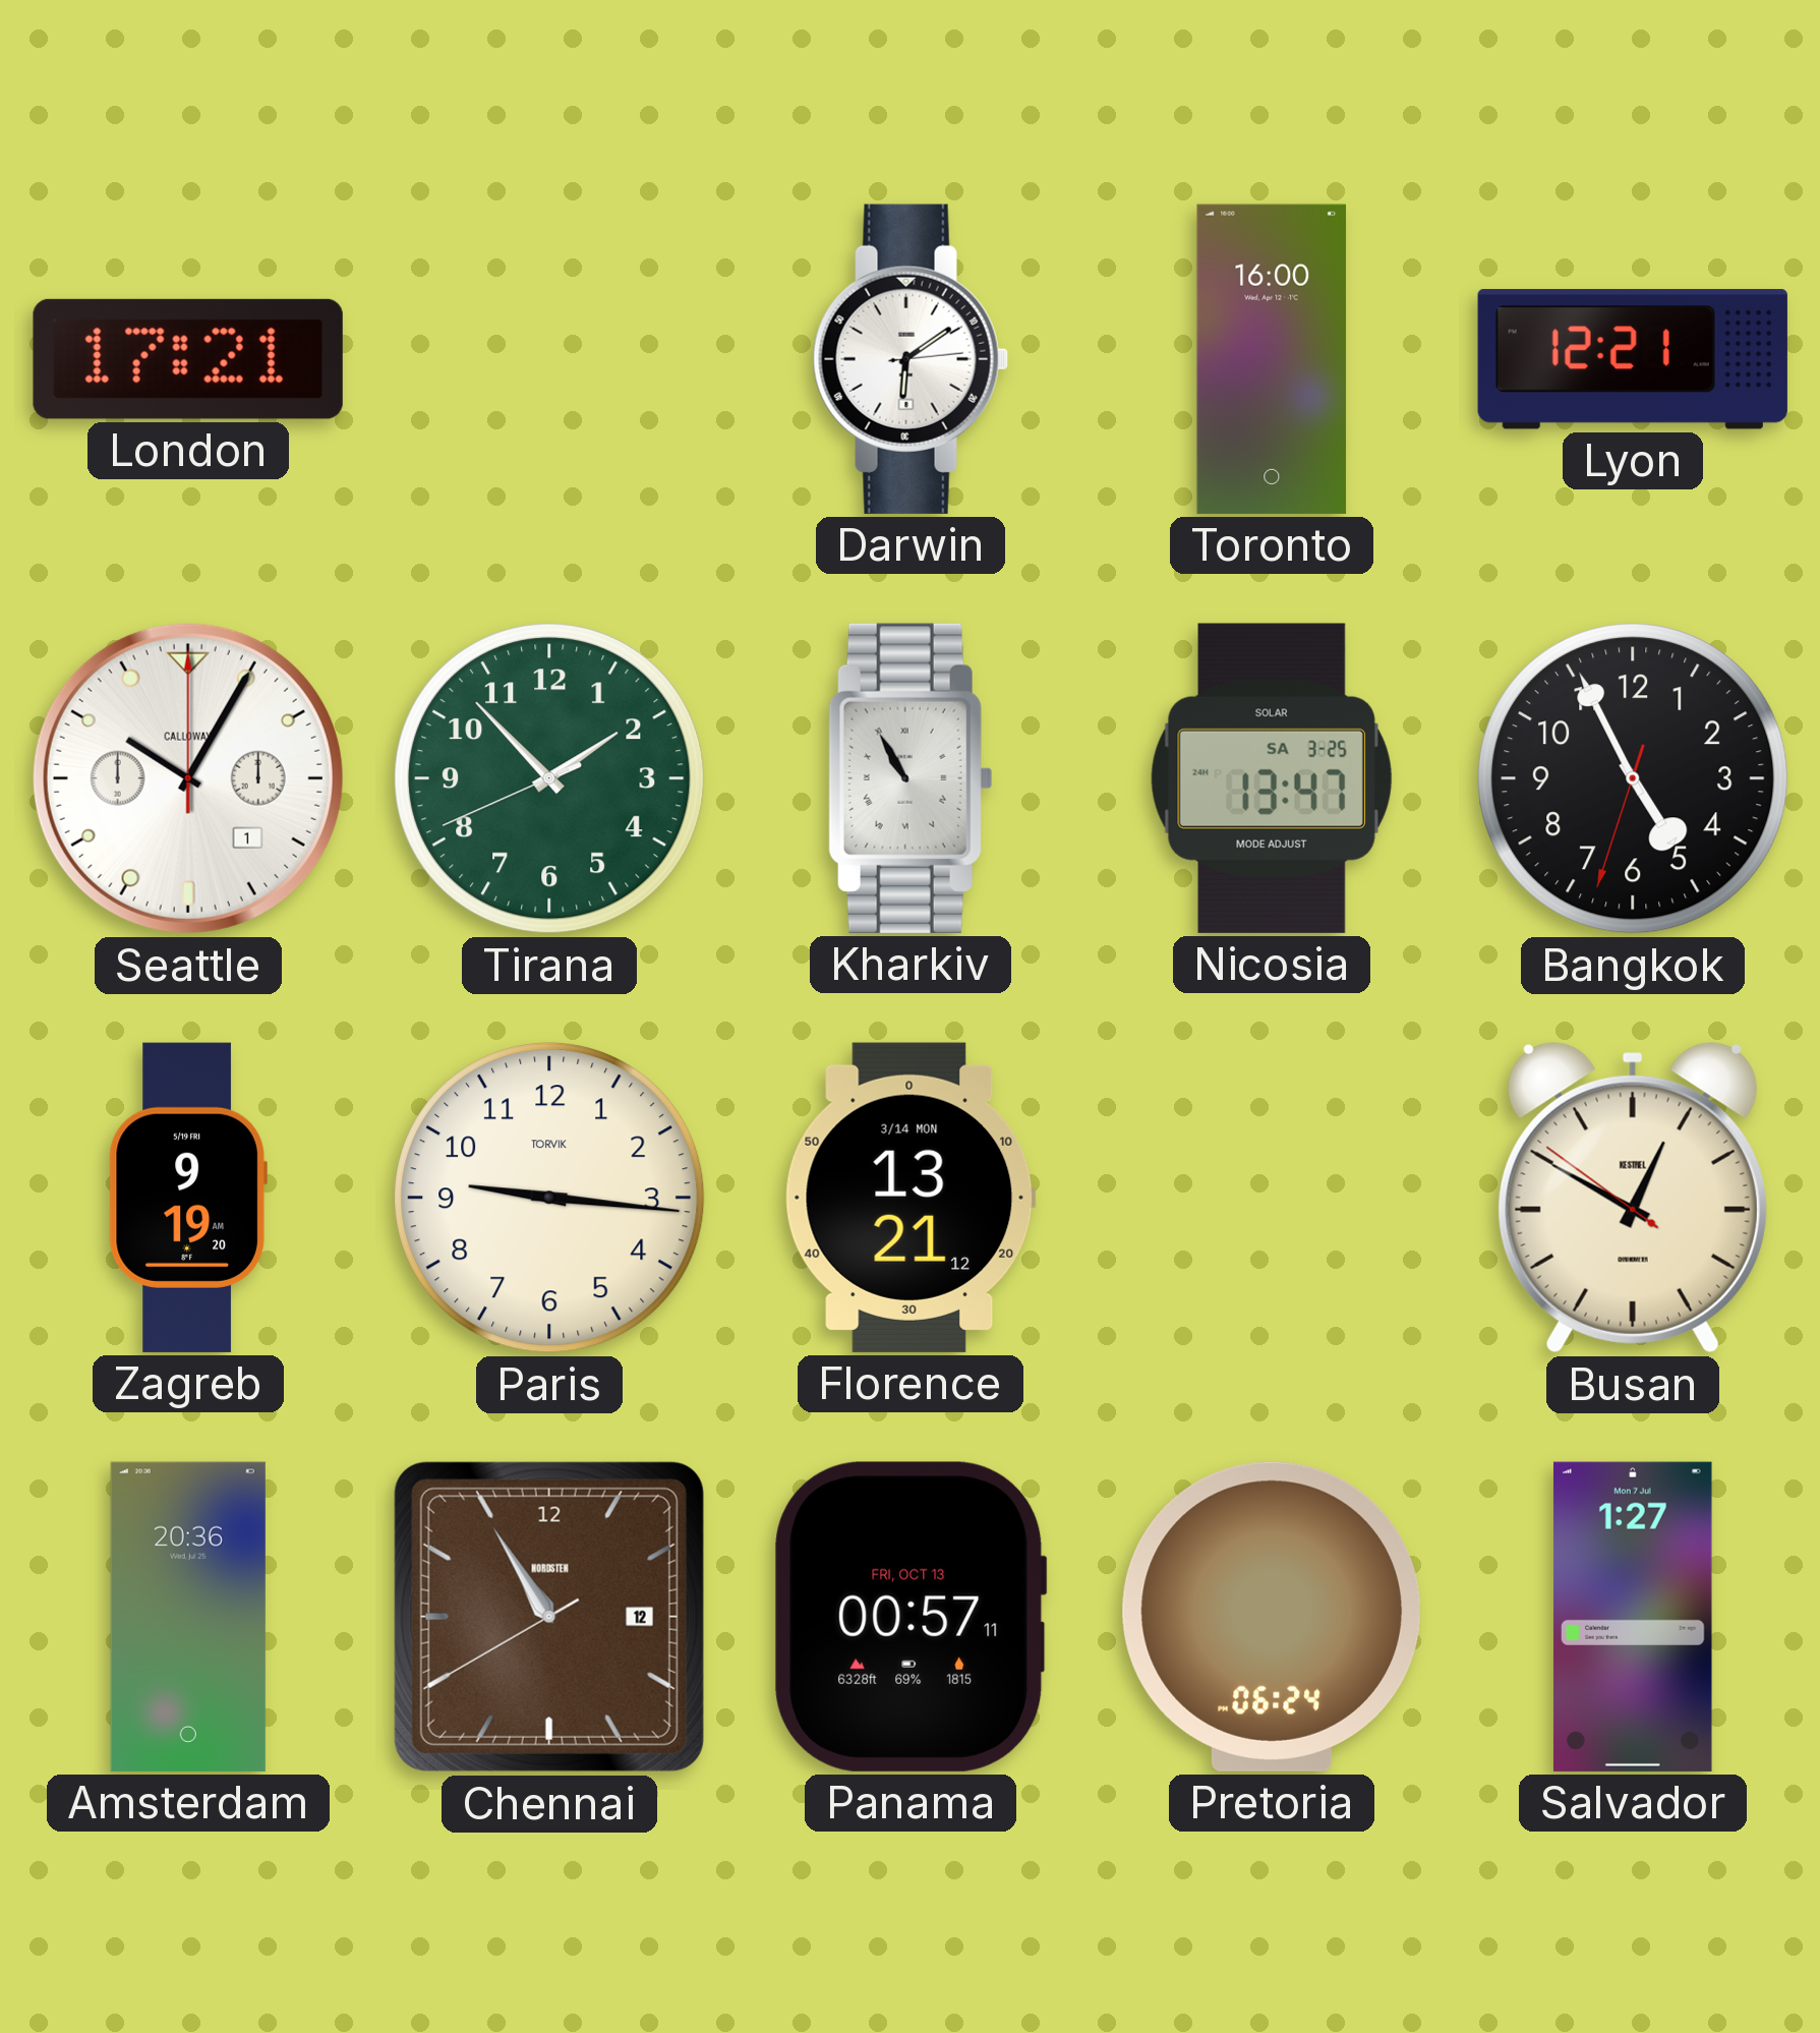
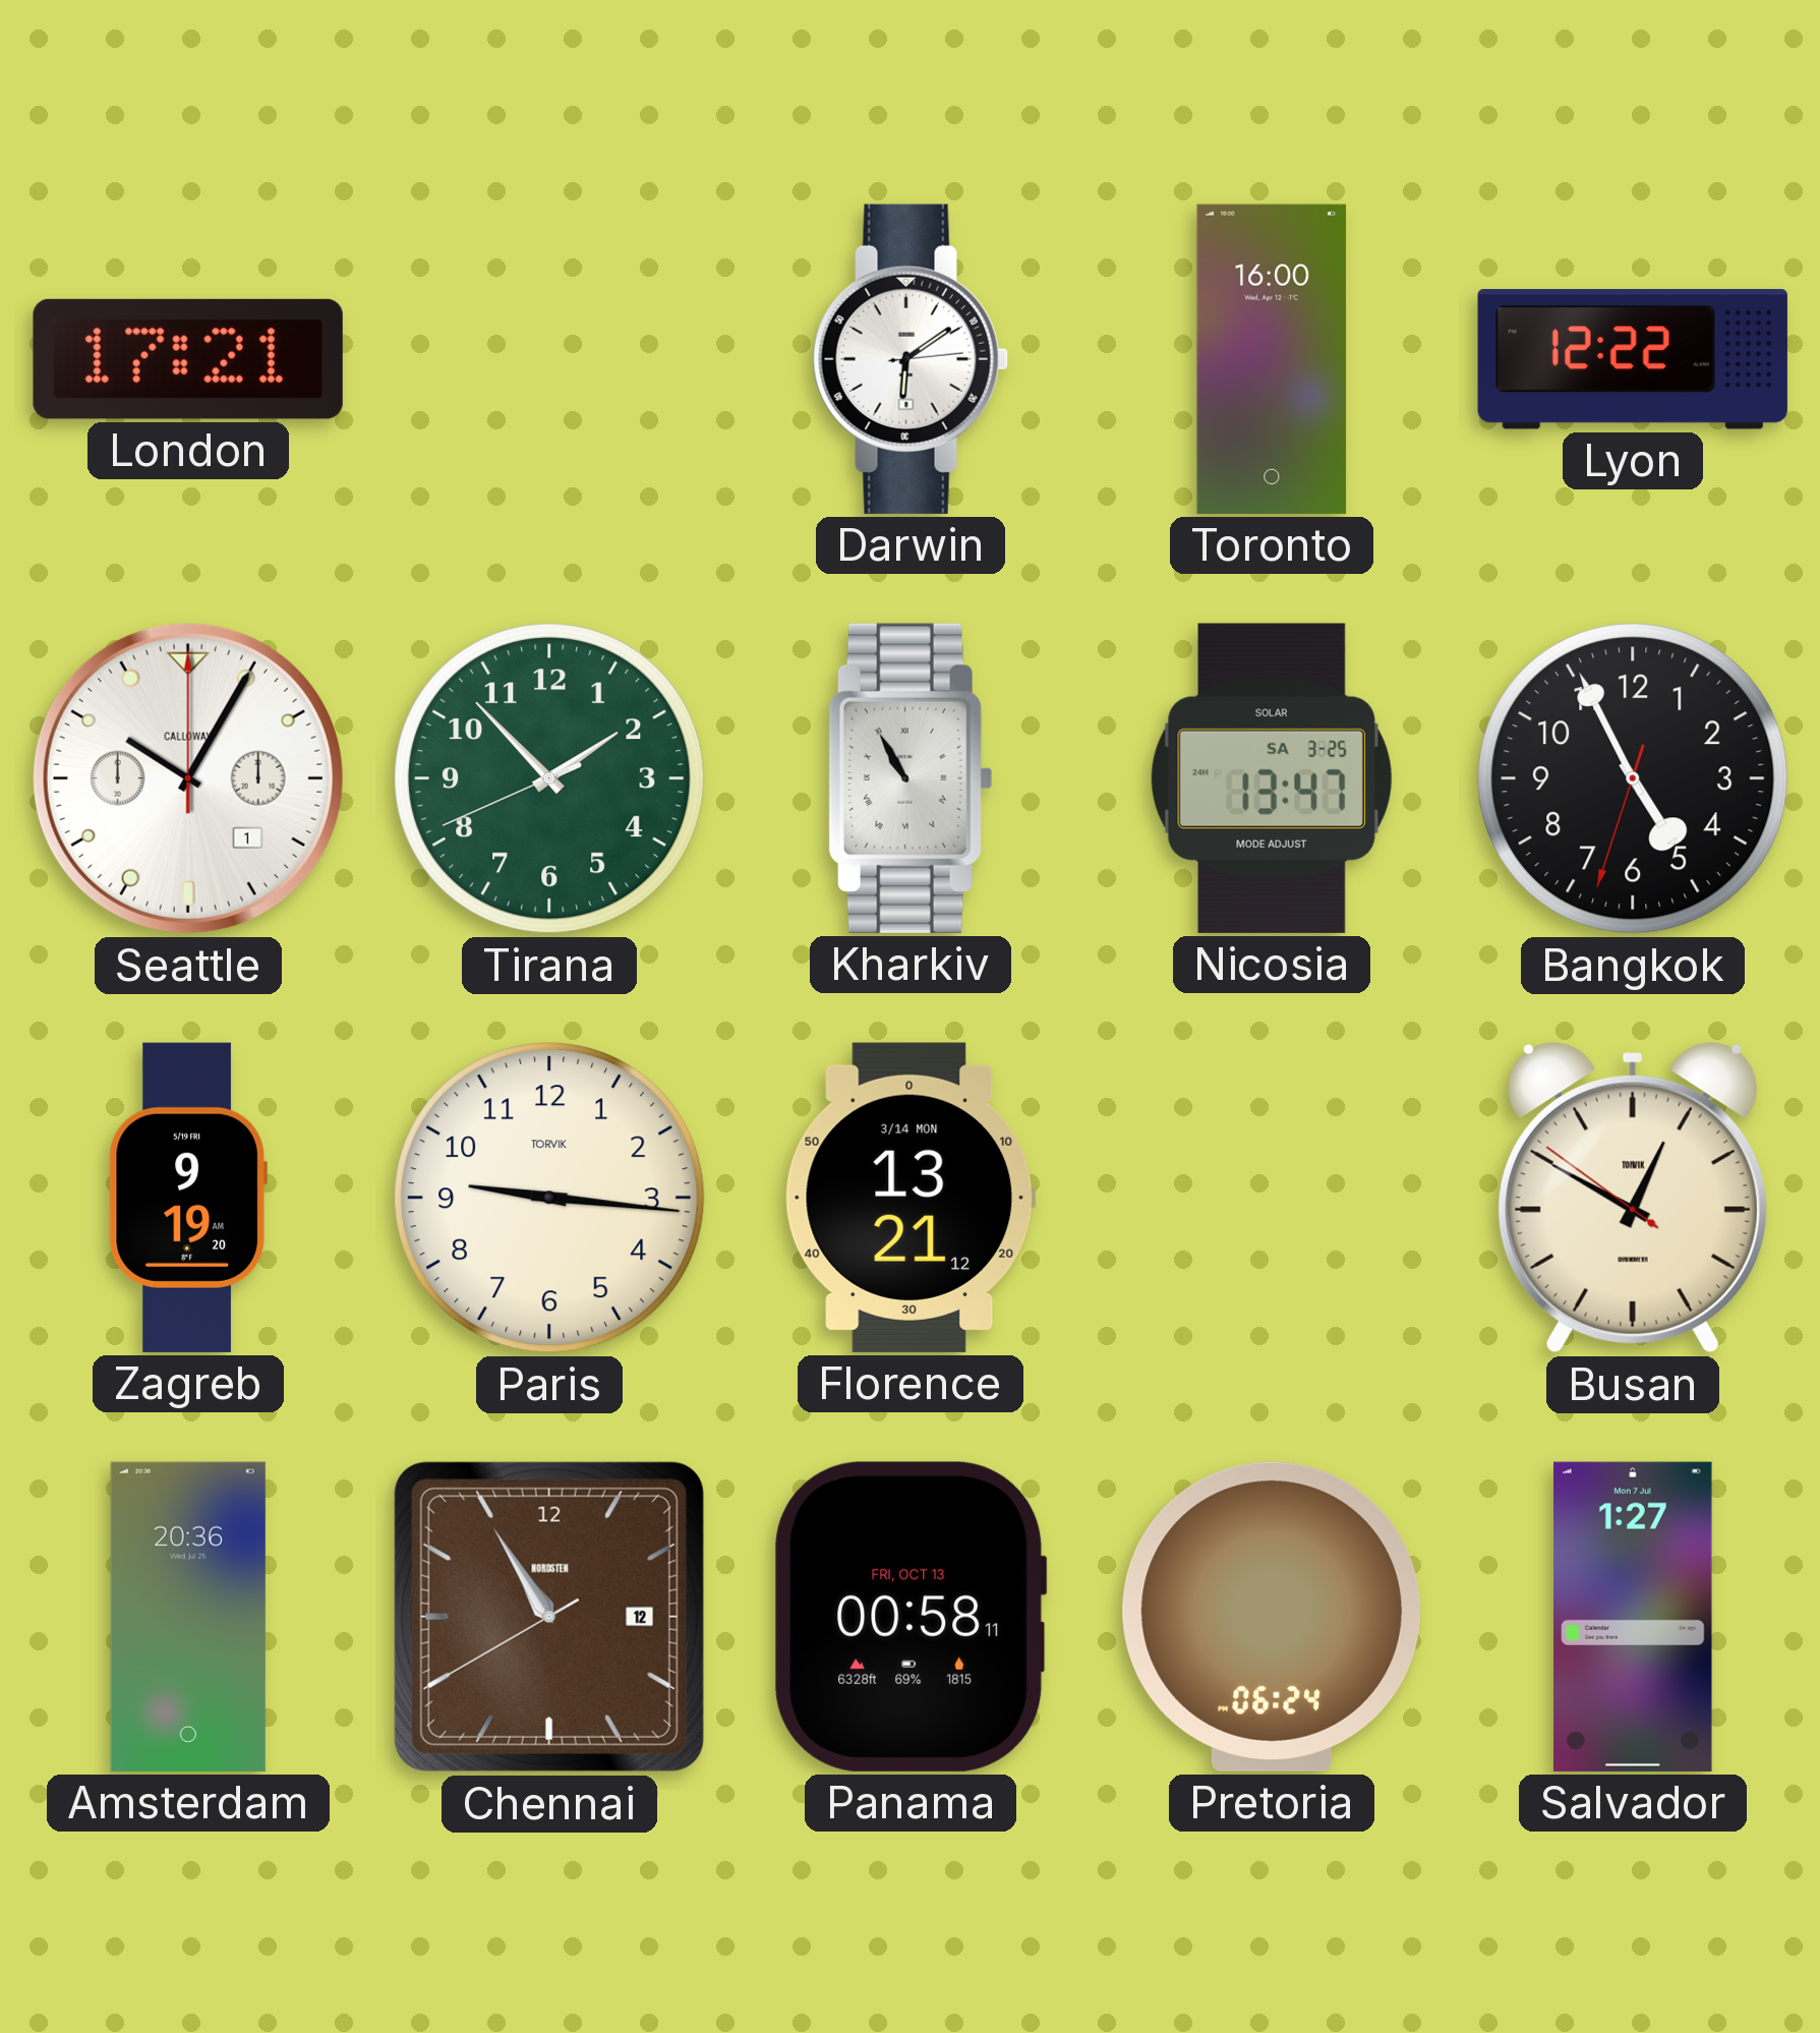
Lyon: 12:21 -> 12:22
Busan brand: KESTREL -> TORVIK
Panama: 00:57 -> 00:58
